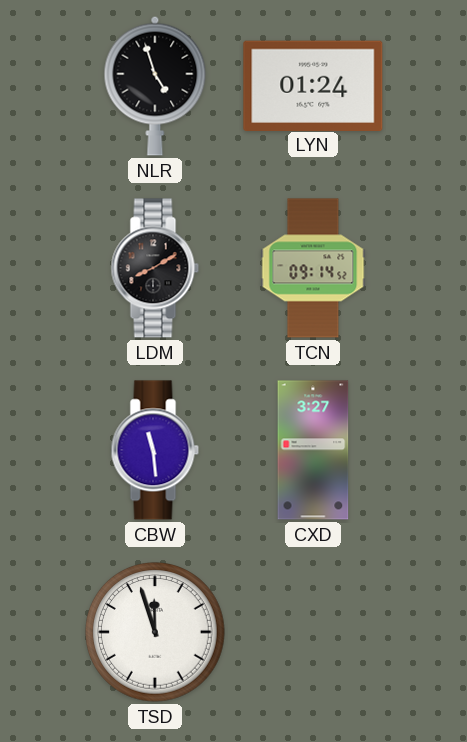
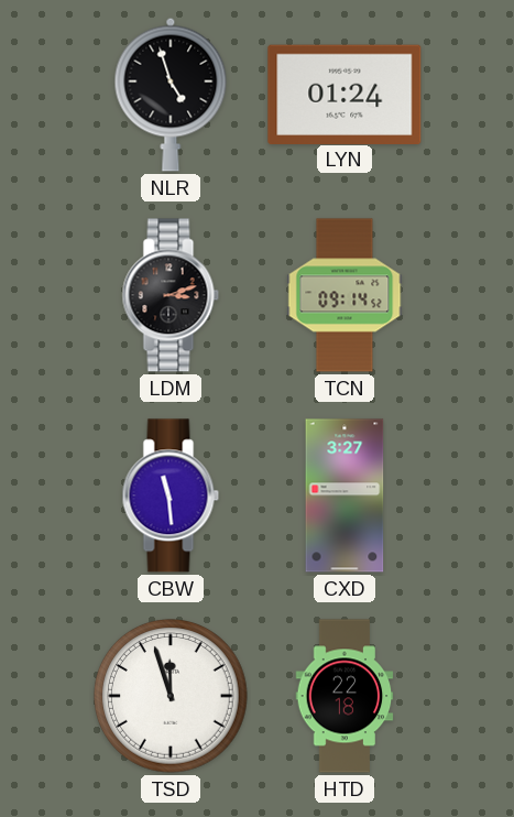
LDM: 8:10 -> 3:12
HTD: none -> 22:18
